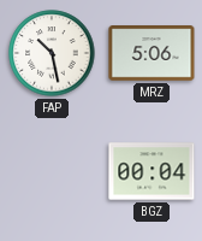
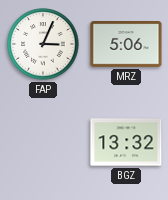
FAP: 10:28 -> 3:04
BGZ: 00:04 -> 13:32
